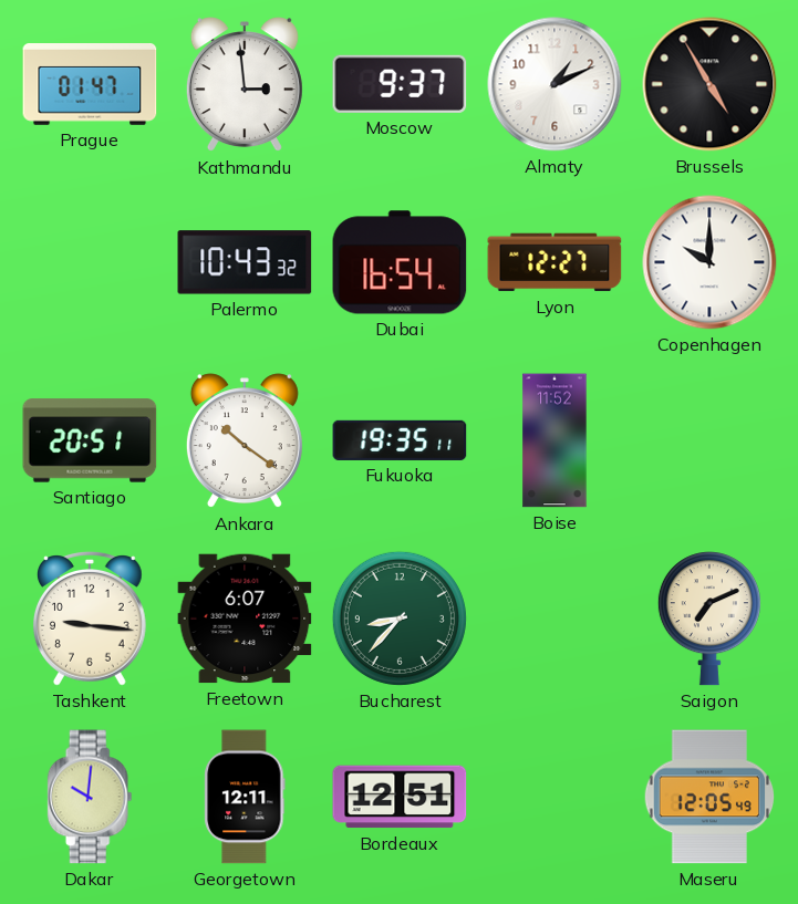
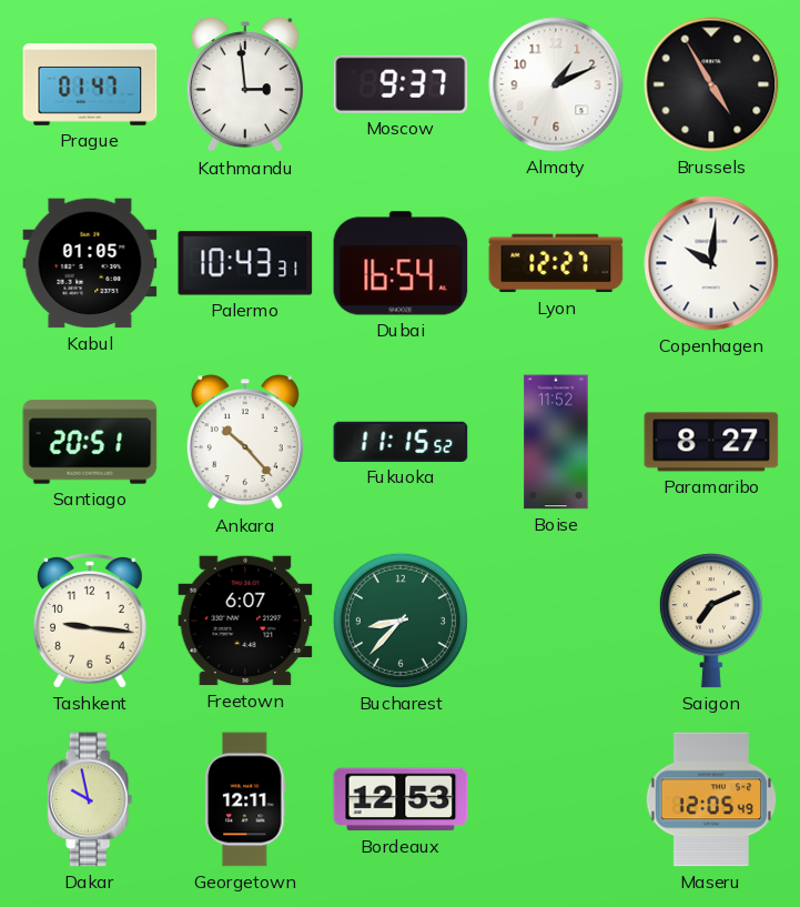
Kabul: none -> 01:05
Palermo: 10:43:32 -> 10:43:31
Copenhagen: 10:00 -> 10:01
Ankara: 10:21 -> 10:23
Fukuoka: 19:35 -> 11:15
Paramaribo: none -> 8:27
Dakar: 10:01 -> 9:58
Bordeaux: 12:51 -> 12:53
